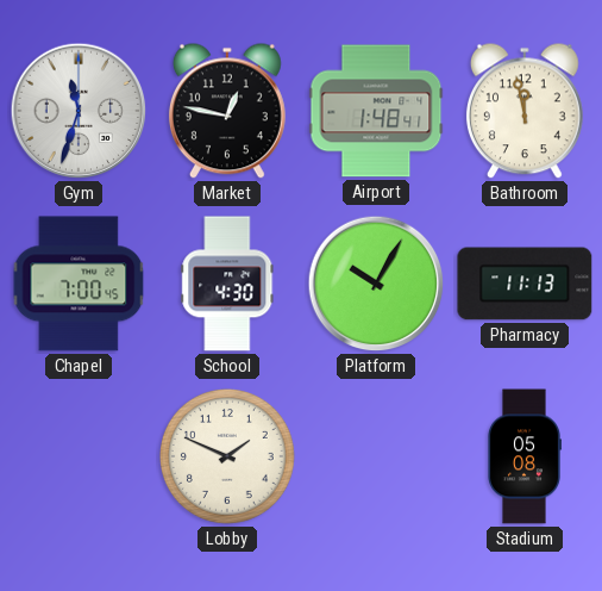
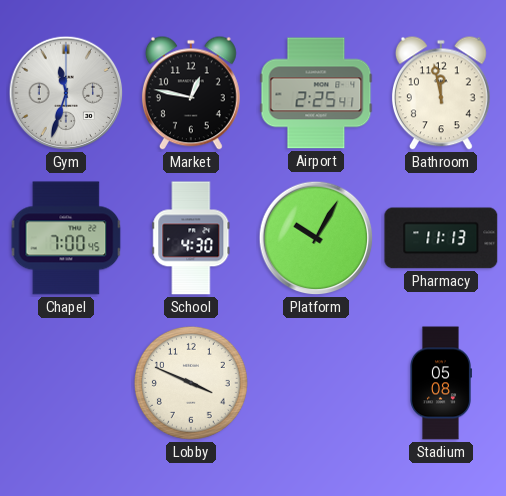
Airport: 1:48 -> 2:25
Lobby: 1:49 -> 3:49
